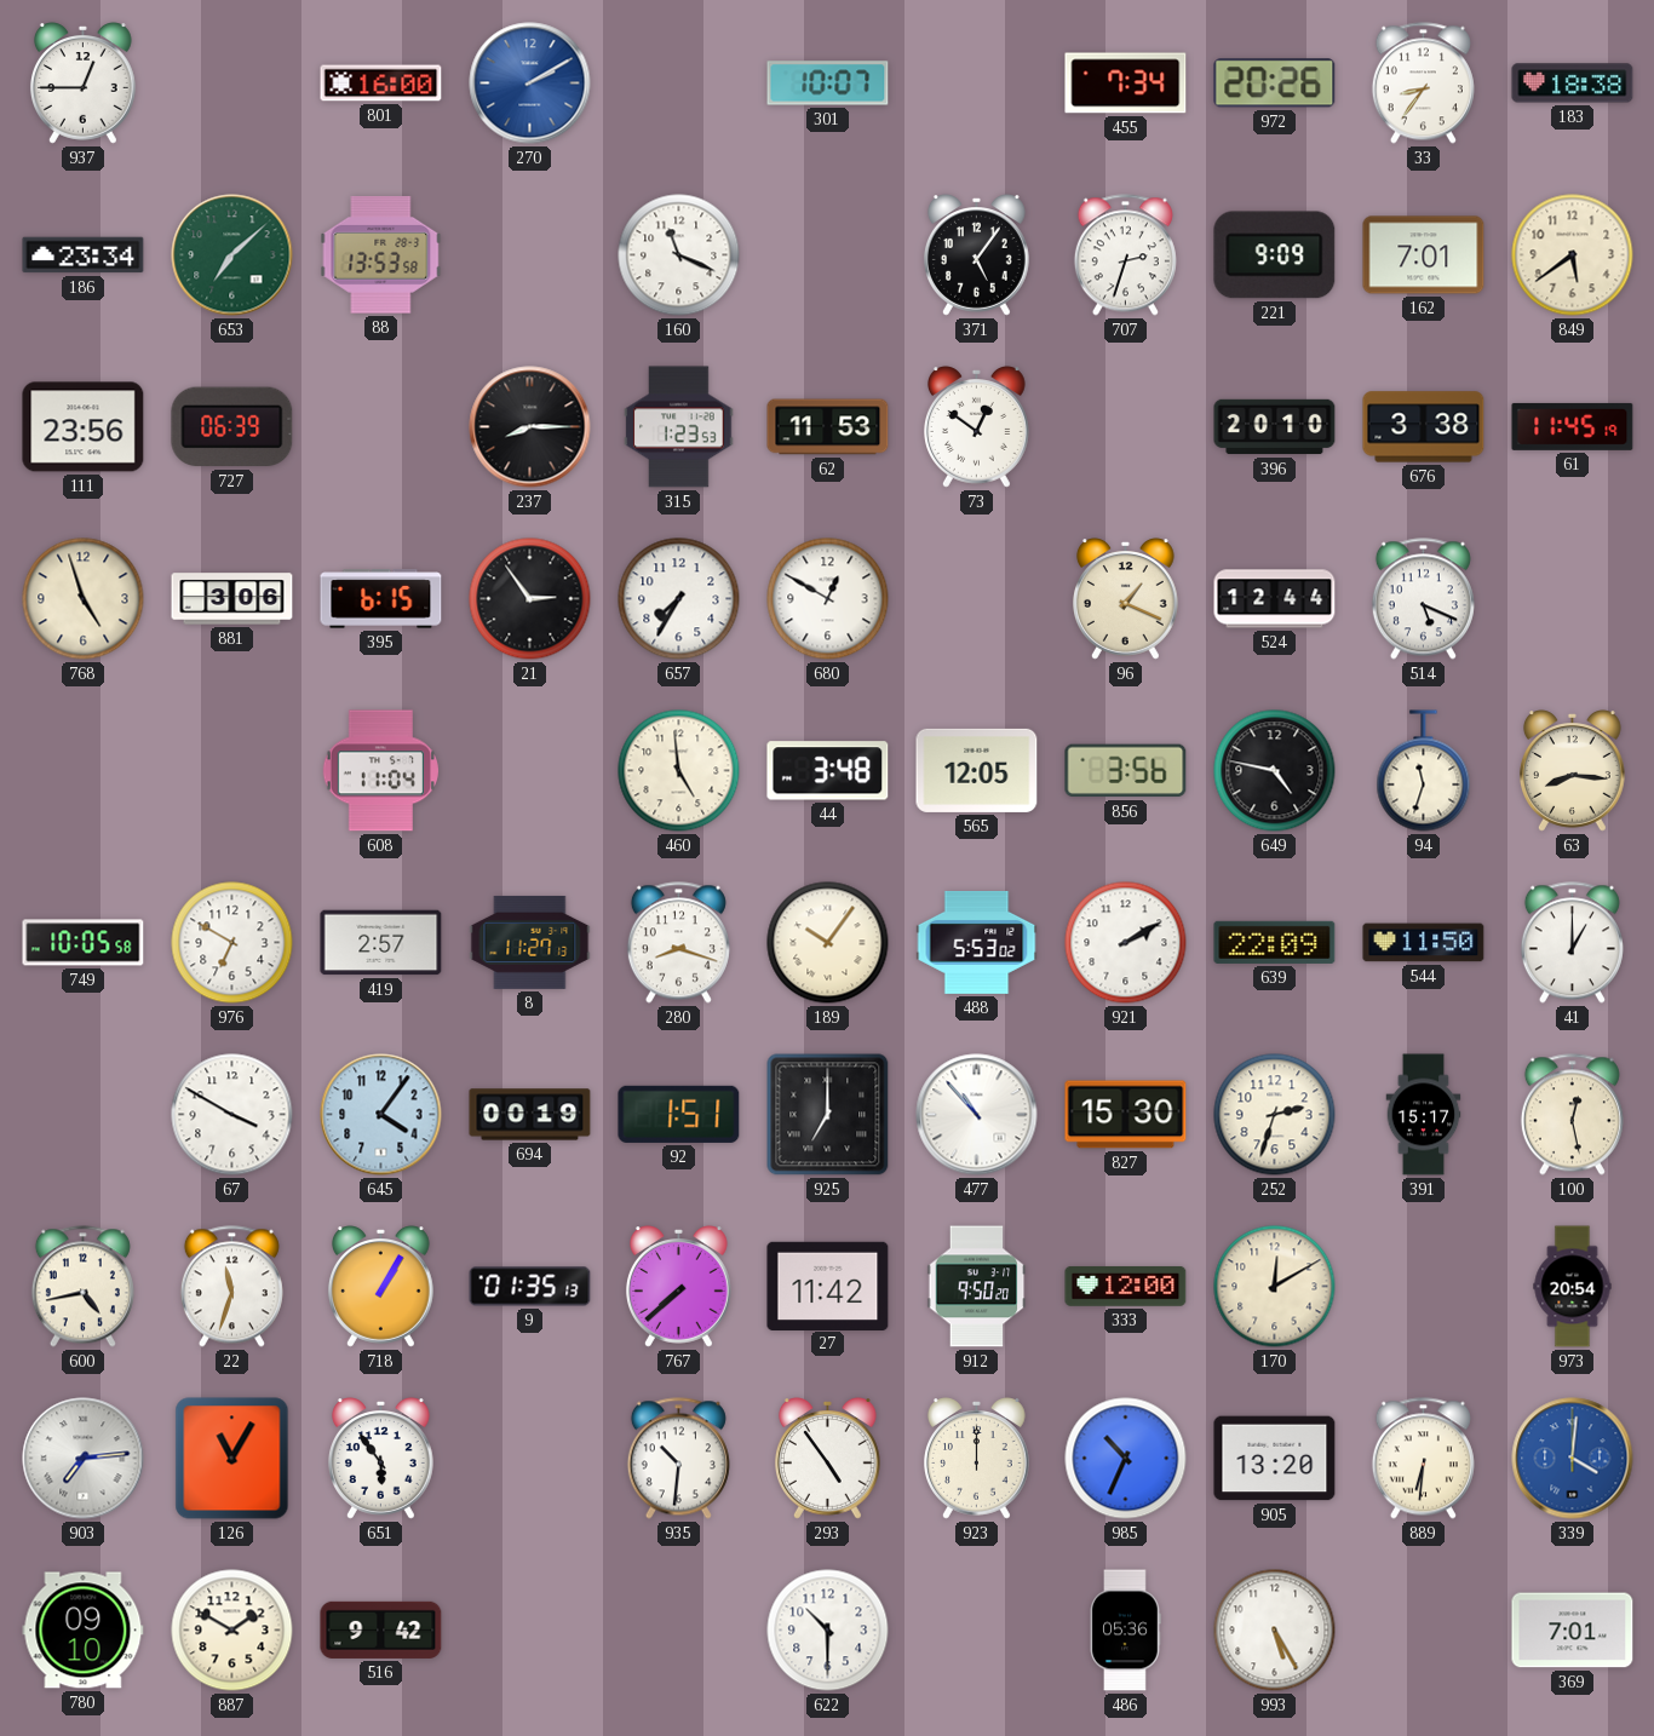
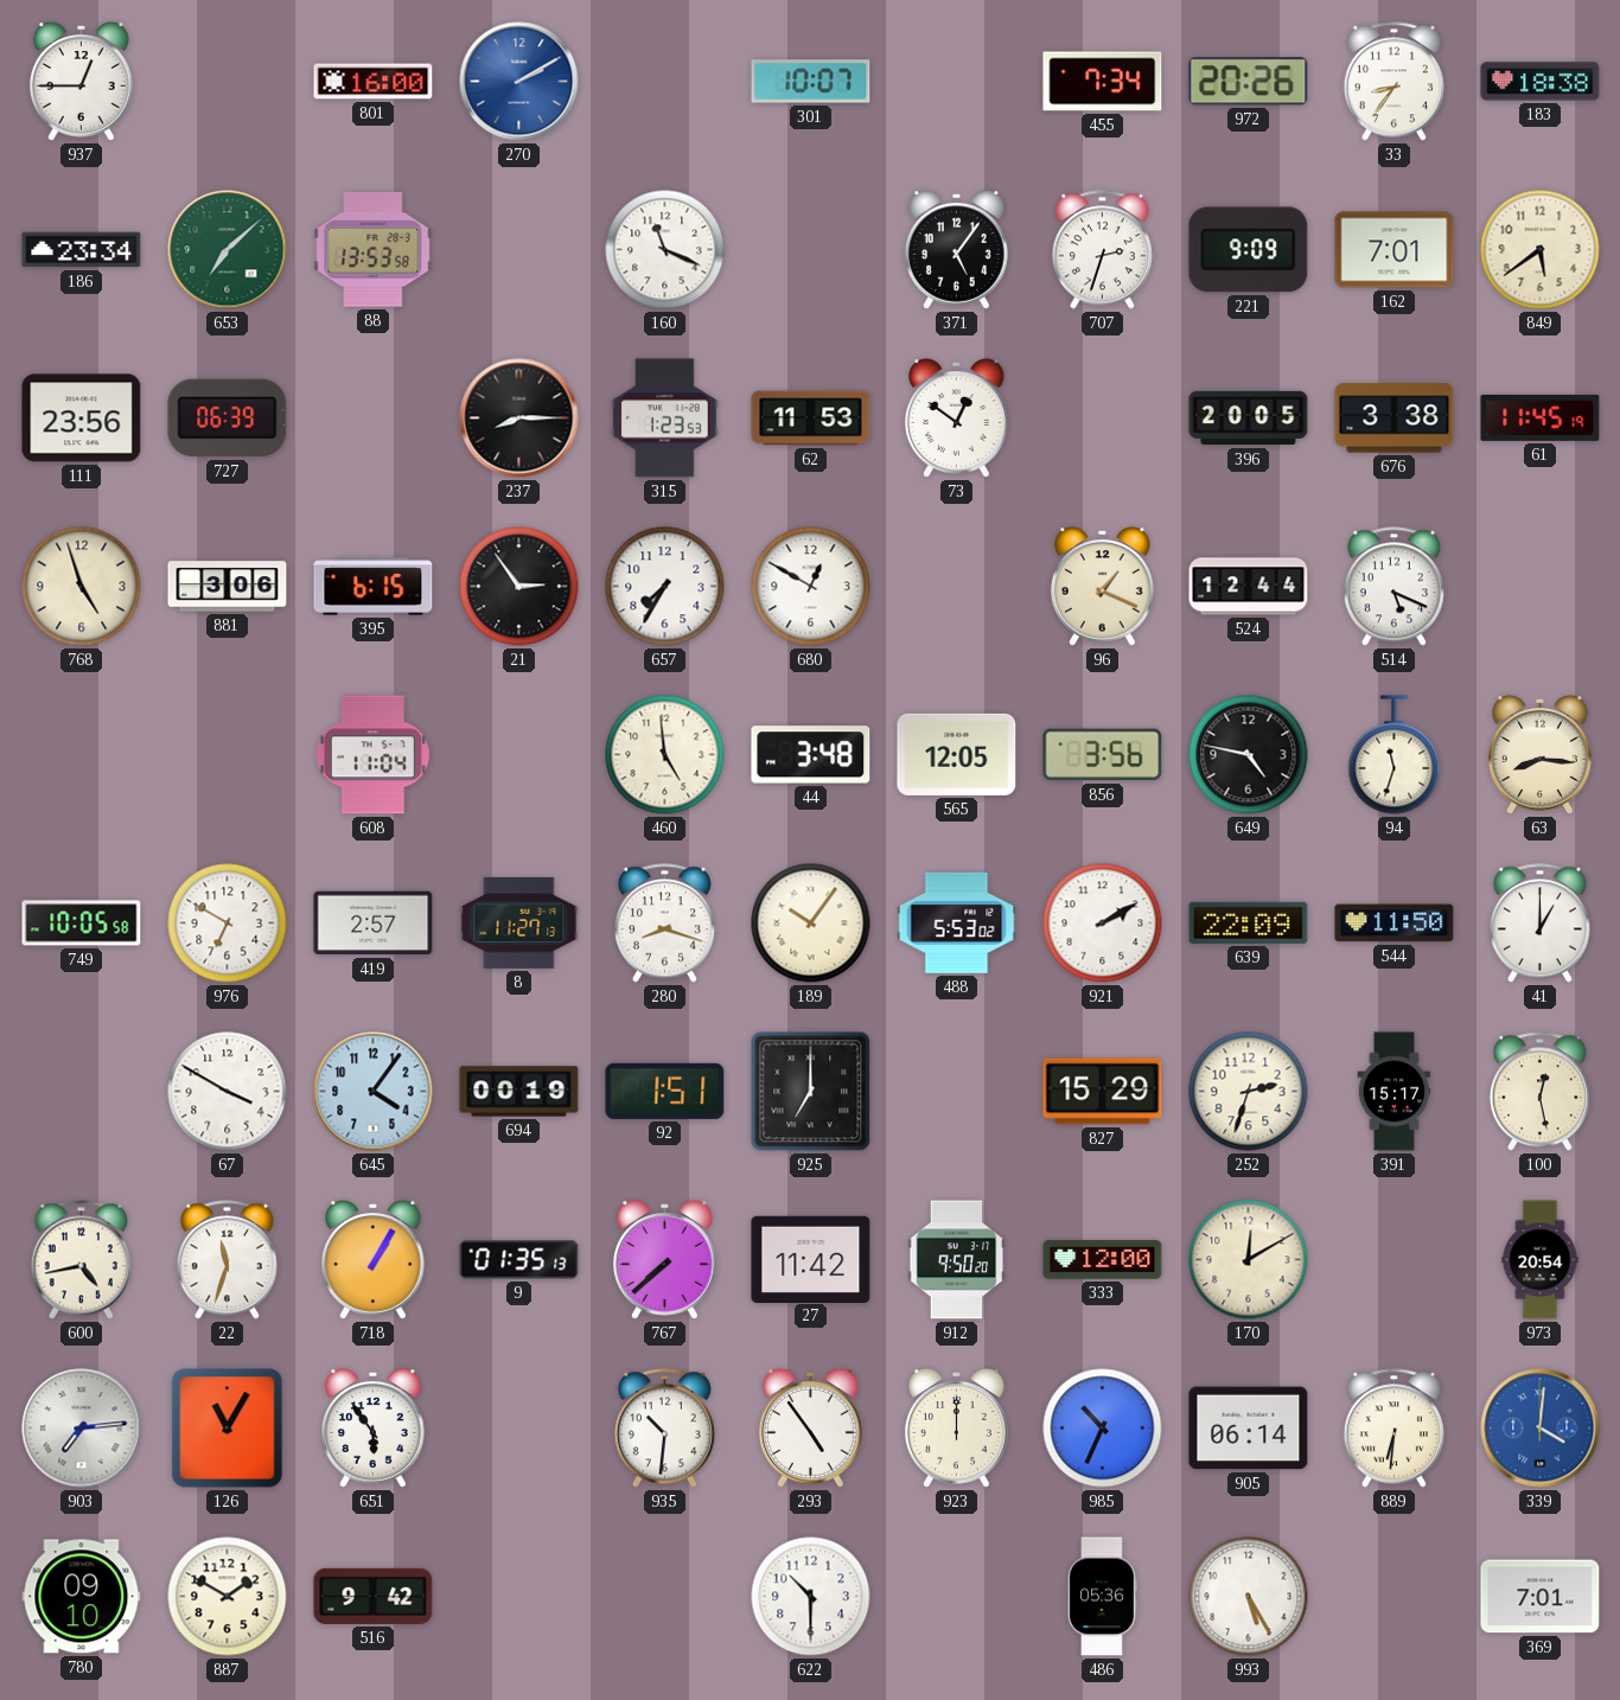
396: 20:10 -> 20:05
477: 10:53 -> none
827: 15:30 -> 15:29
905: 13:20 -> 06:14
